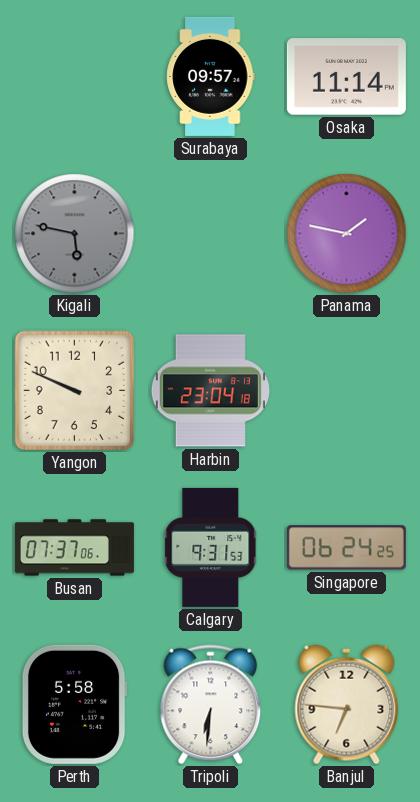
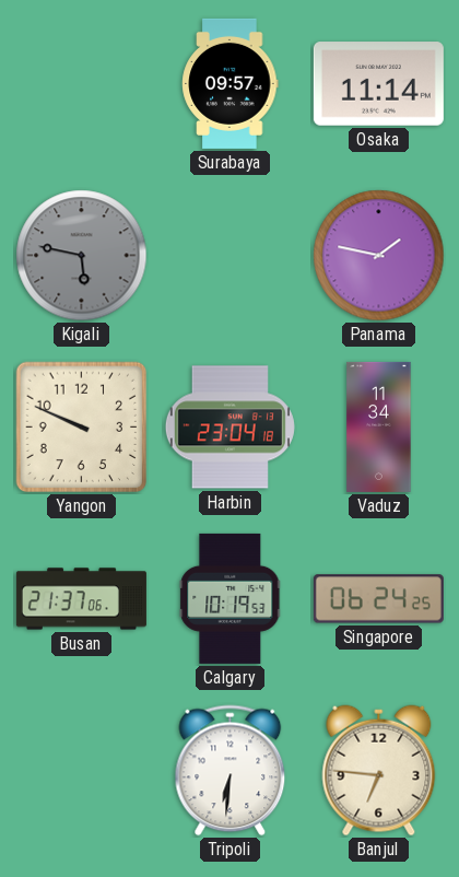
Vaduz: none -> 11:34
Busan: 07:37 -> 21:37
Calgary: 9:31 -> 10:19
Perth: 5:58 -> none
